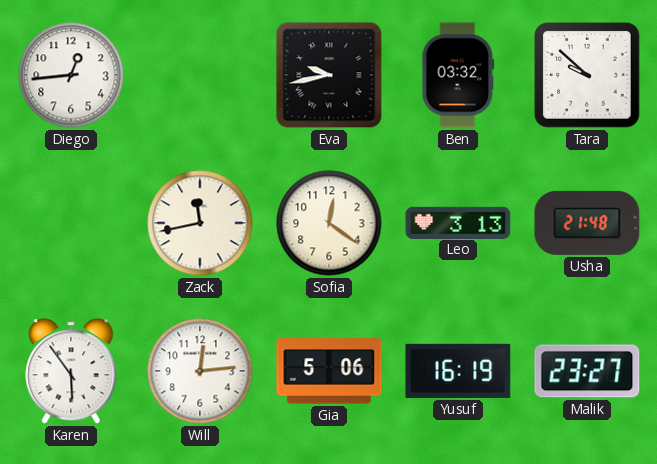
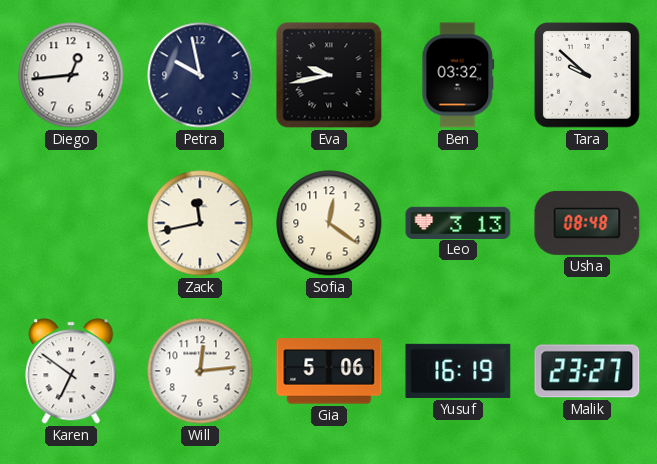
Petra: none -> 9:58
Usha: 21:48 -> 08:48
Karen: 5:54 -> 6:51
